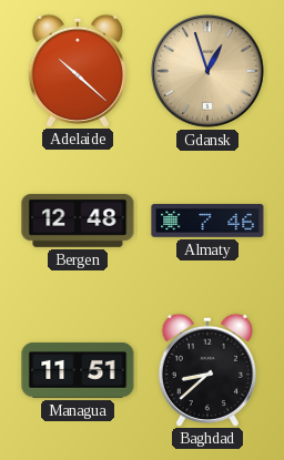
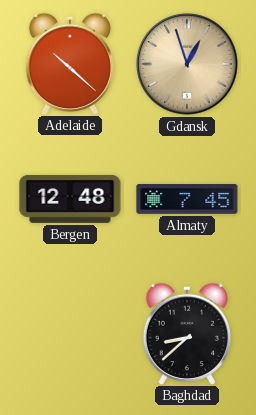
Almaty: 7:46 -> 7:45
Managua: 11:51 -> none
